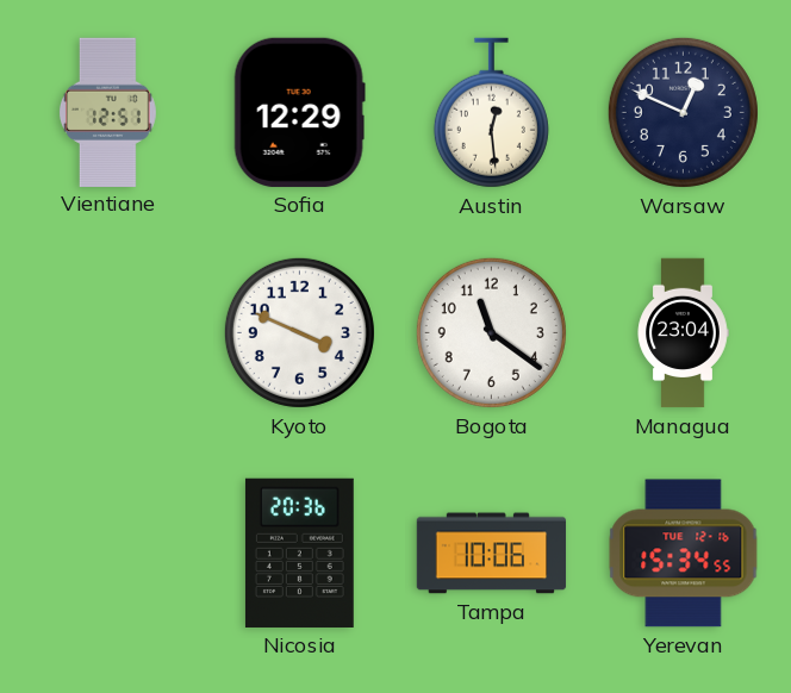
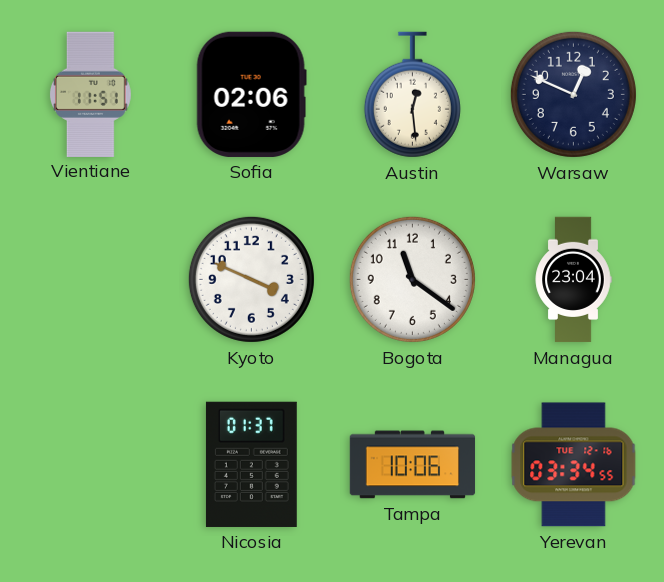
Vientiane: 12:51 -> 11:51
Sofia: 12:29 -> 02:06
Nicosia: 20:36 -> 01:37
Yerevan: 15:34 -> 03:34
